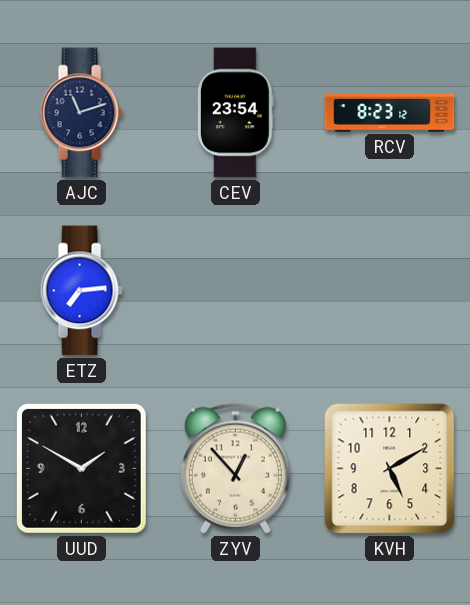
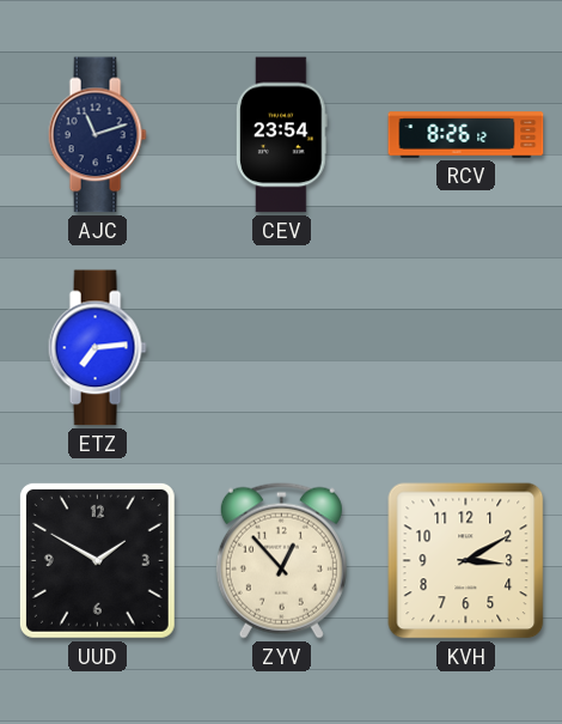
RCV: 8:23 -> 8:26
KVH: 5:10 -> 3:10
